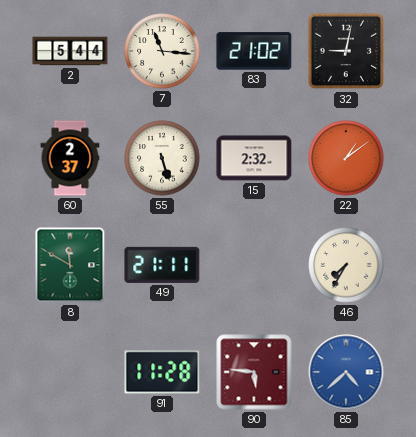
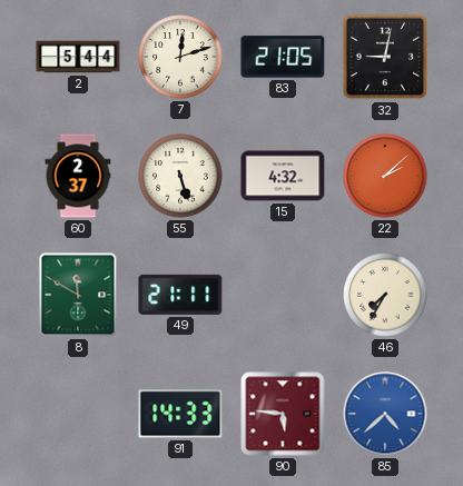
7: 11:16 -> 12:12
83: 21:02 -> 21:05
15: 2:32 -> 4:32
22: 1:09 -> 2:08
91: 11:28 -> 14:33
